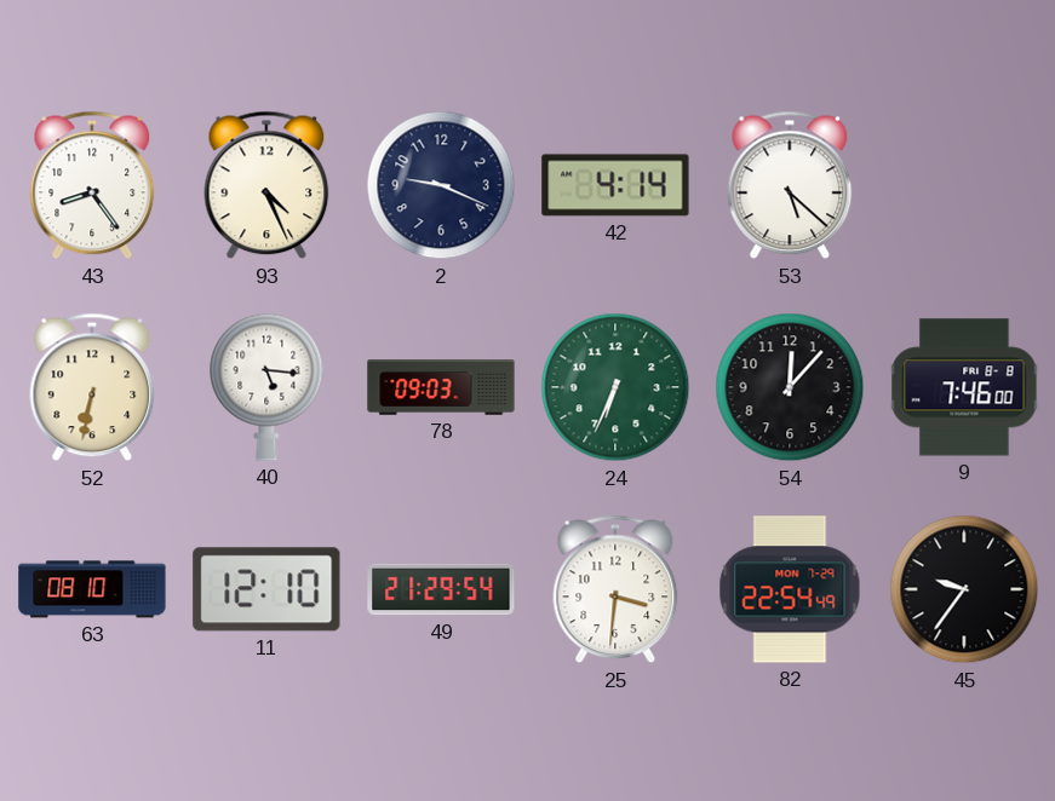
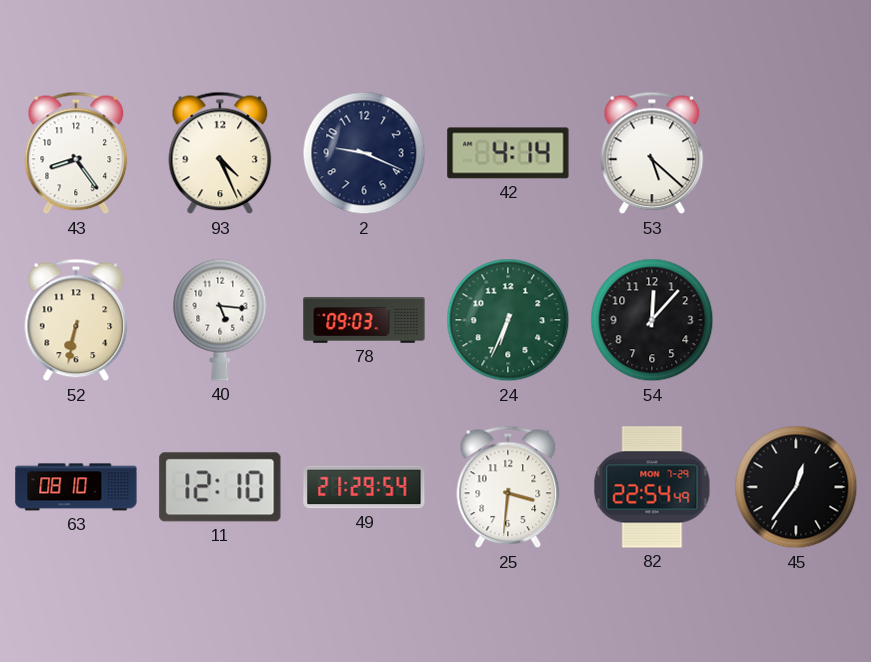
9: 7:46 -> none
45: 9:36 -> 12:36
